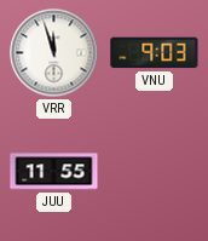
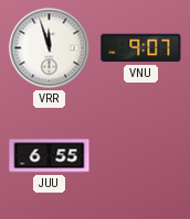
VNU: 9:03 -> 9:07
JUU: 11:55 -> 6:55
